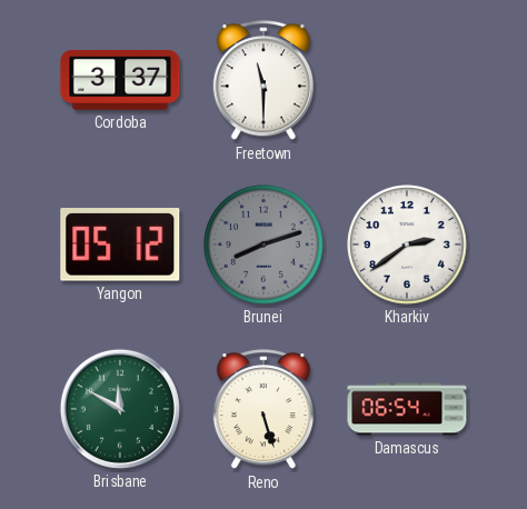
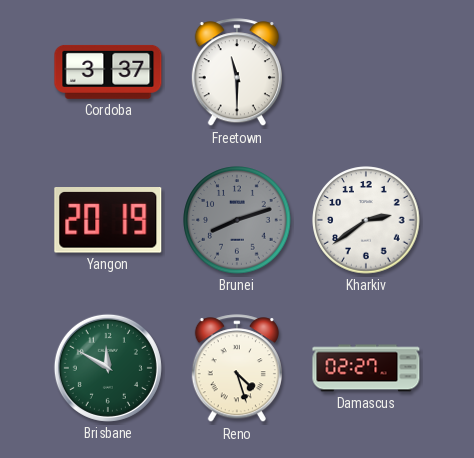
Yangon: 05:12 -> 20:19
Reno: 5:27 -> 4:27
Damascus: 06:54 -> 02:27
